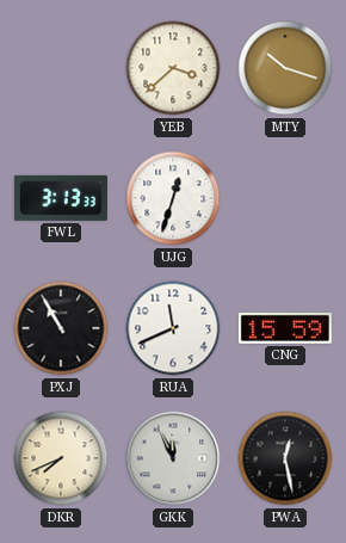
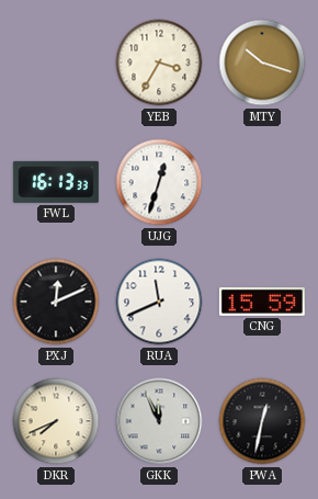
YEB: 3:38 -> 3:35
FWL: 3:13 -> 16:13
PXJ: 10:55 -> 12:11
PWA: 12:28 -> 12:32
